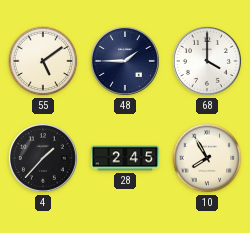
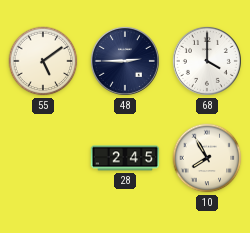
48: 1:45 -> 2:45
4: 1:37 -> none
